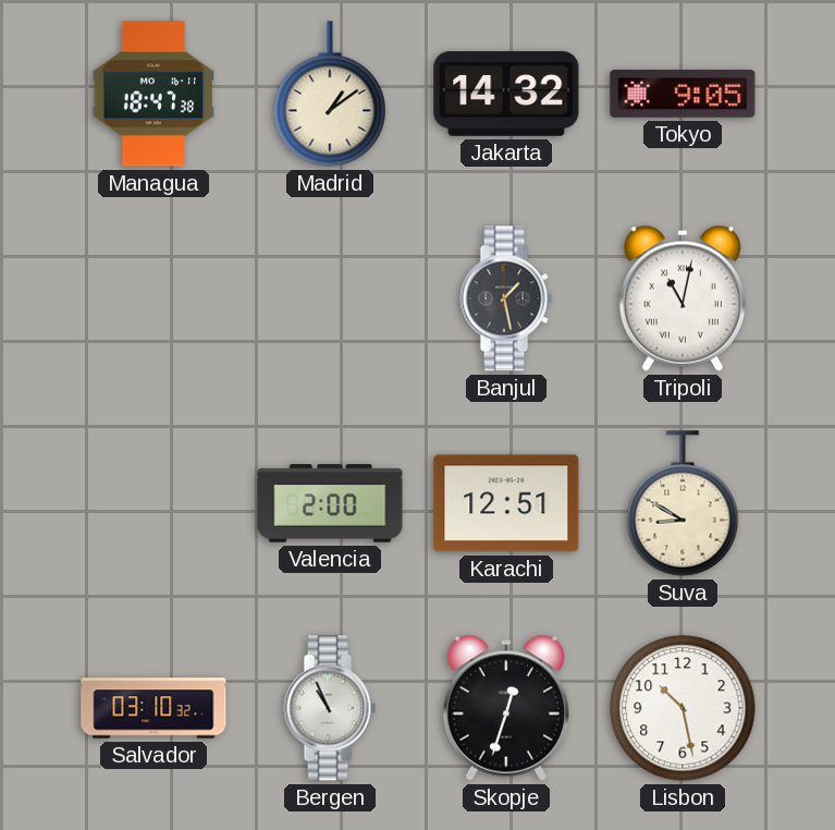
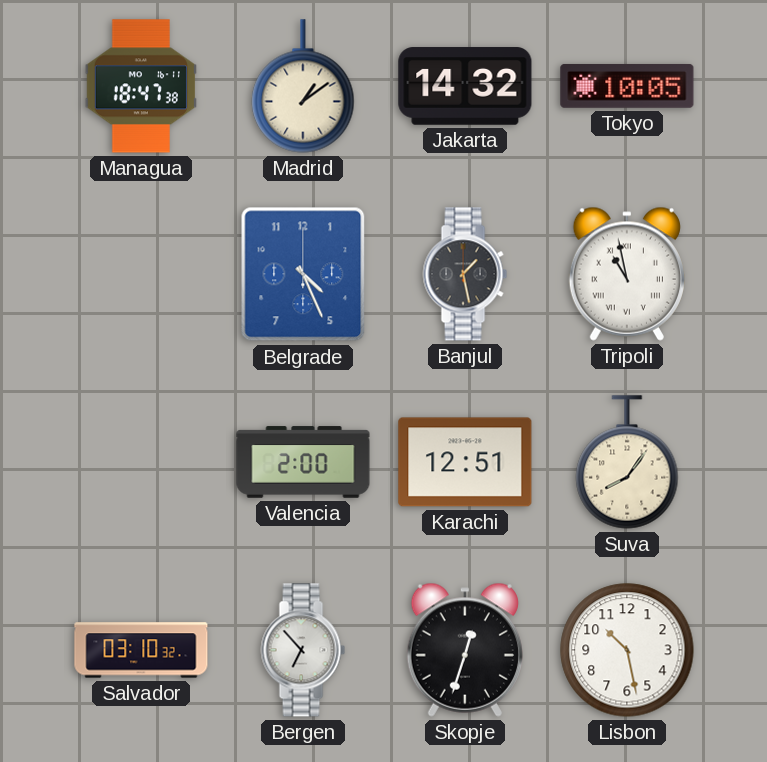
Tokyo: 9:05 -> 10:05
Belgrade: none -> 4:26
Tripoli: 11:02 -> 10:58
Suva: 8:50 -> 8:06
Bergen: 10:56 -> 6:53
